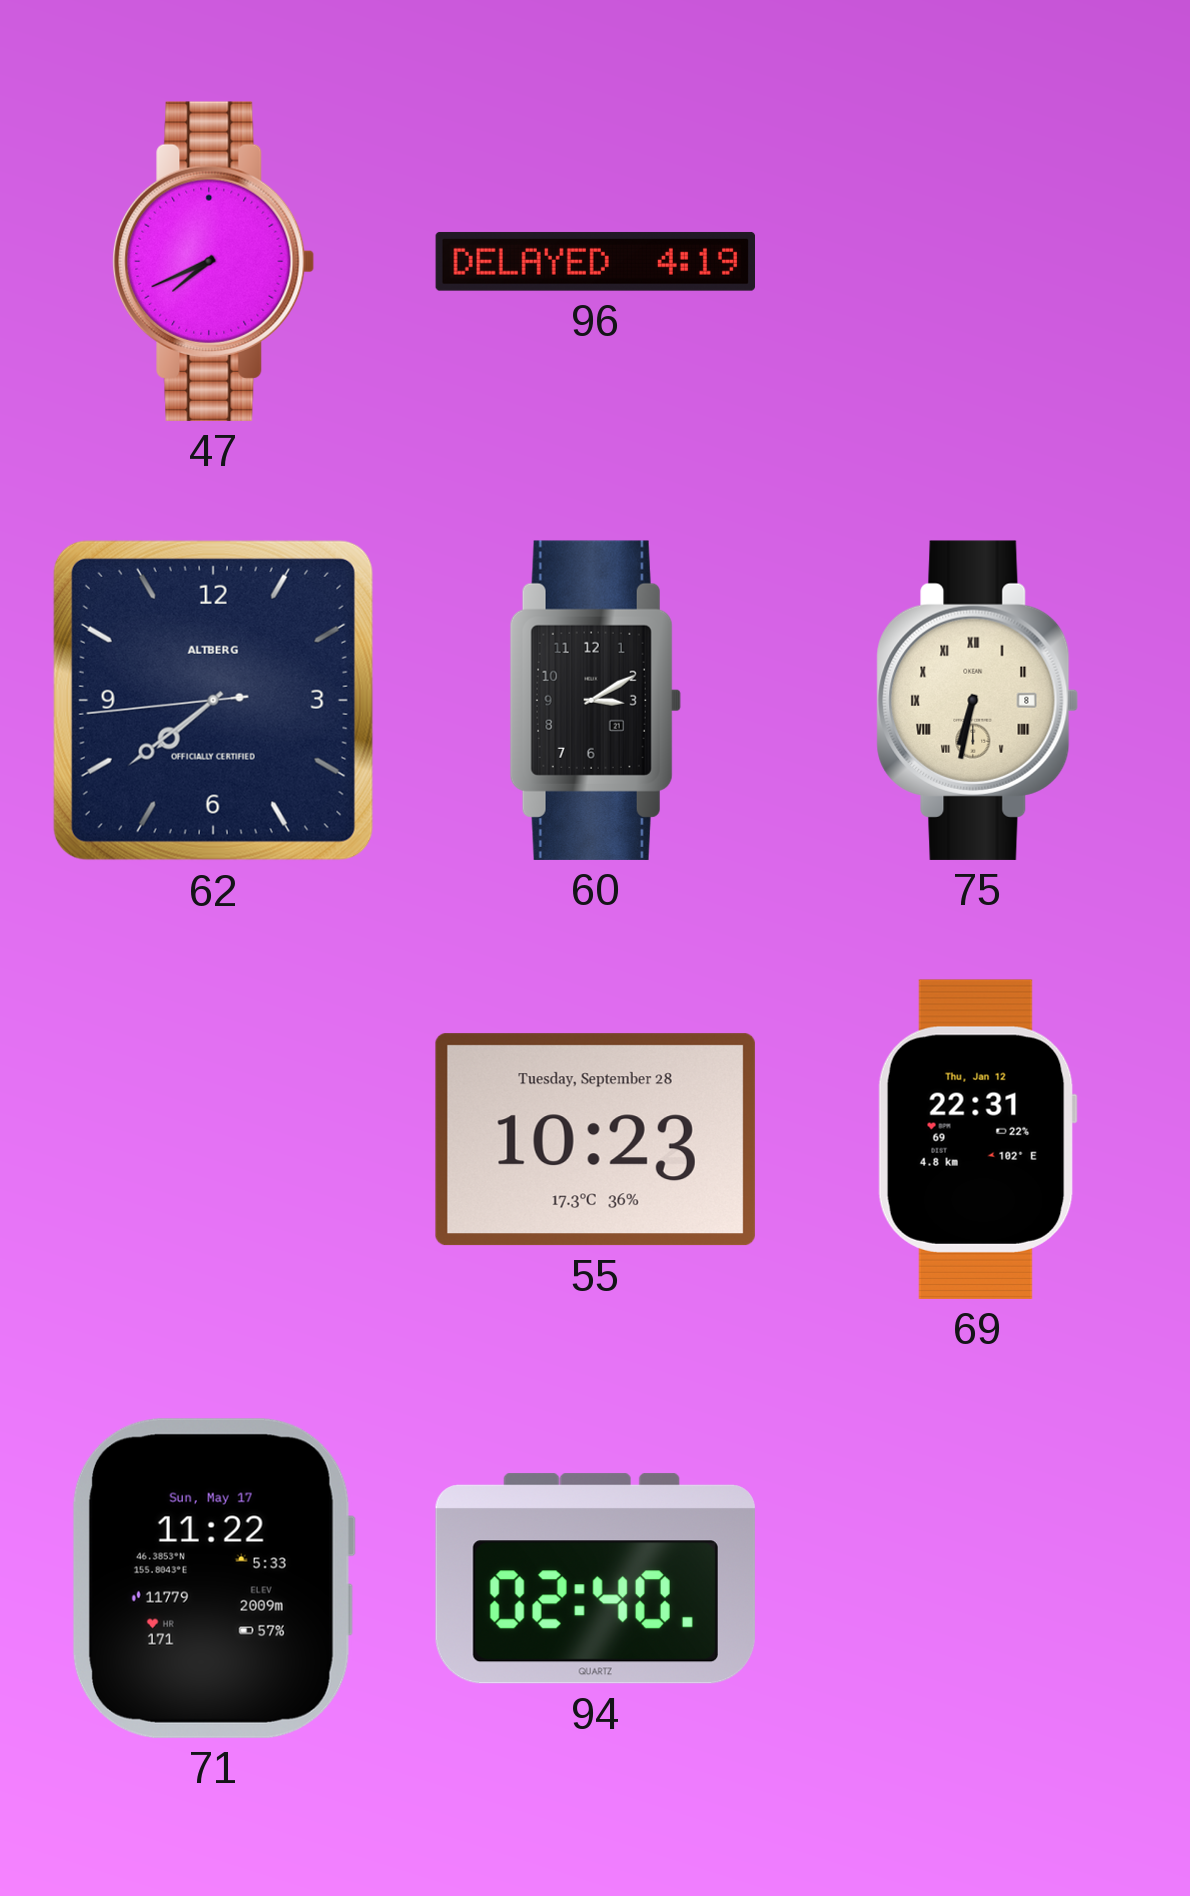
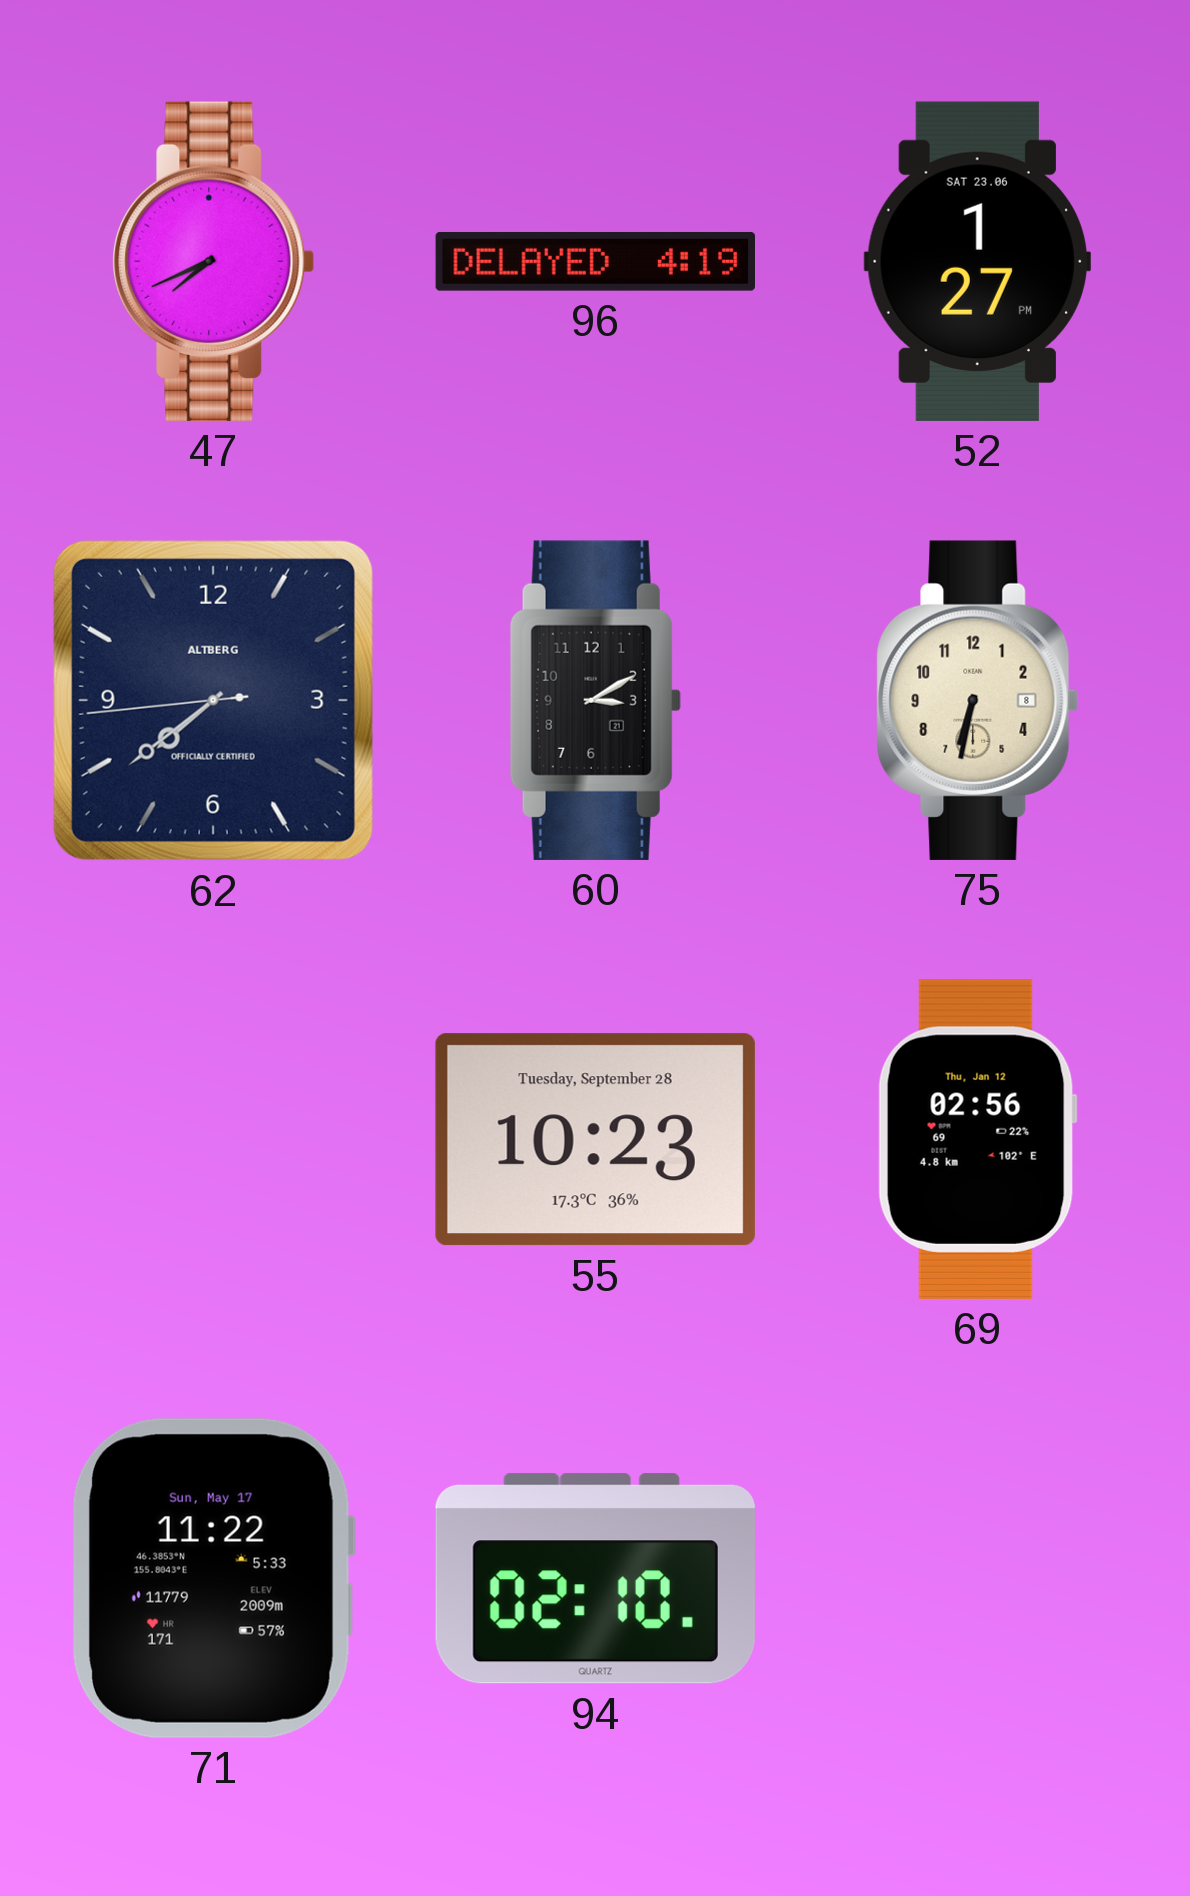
52: none -> 1:27
75 numerals: Roman -> Arabic
69: 22:31 -> 02:56
94: 02:40 -> 02:10
